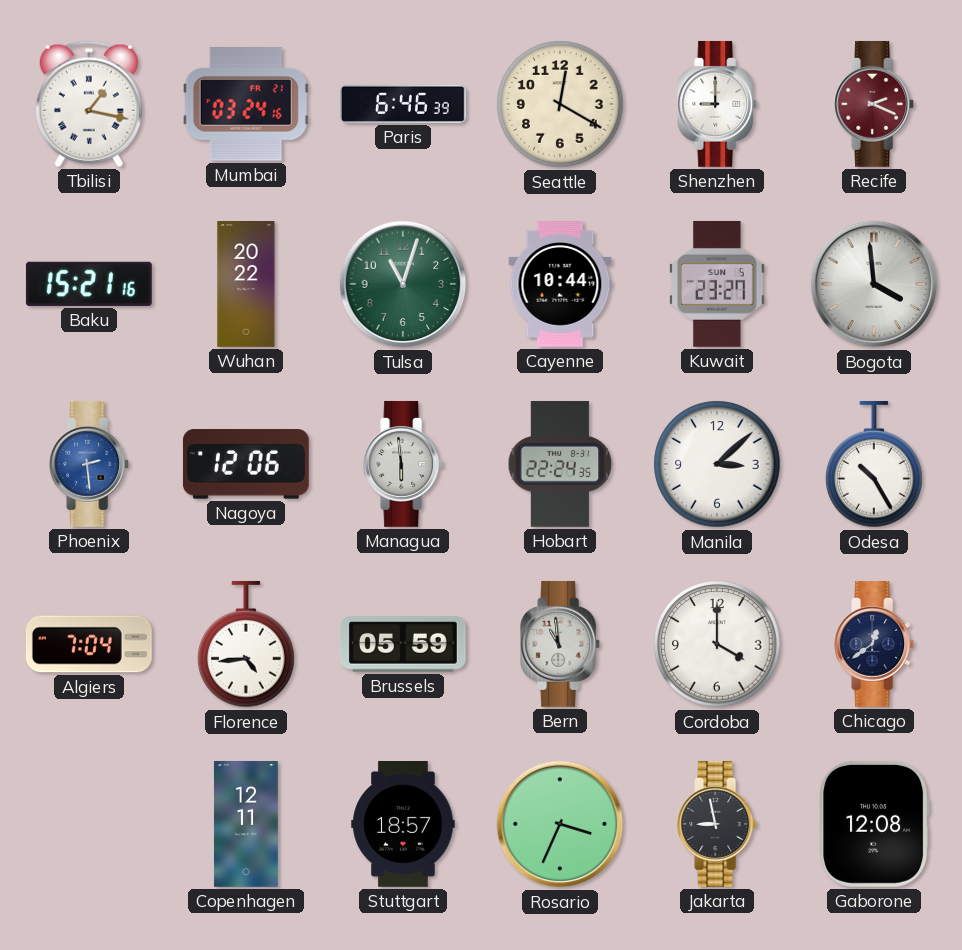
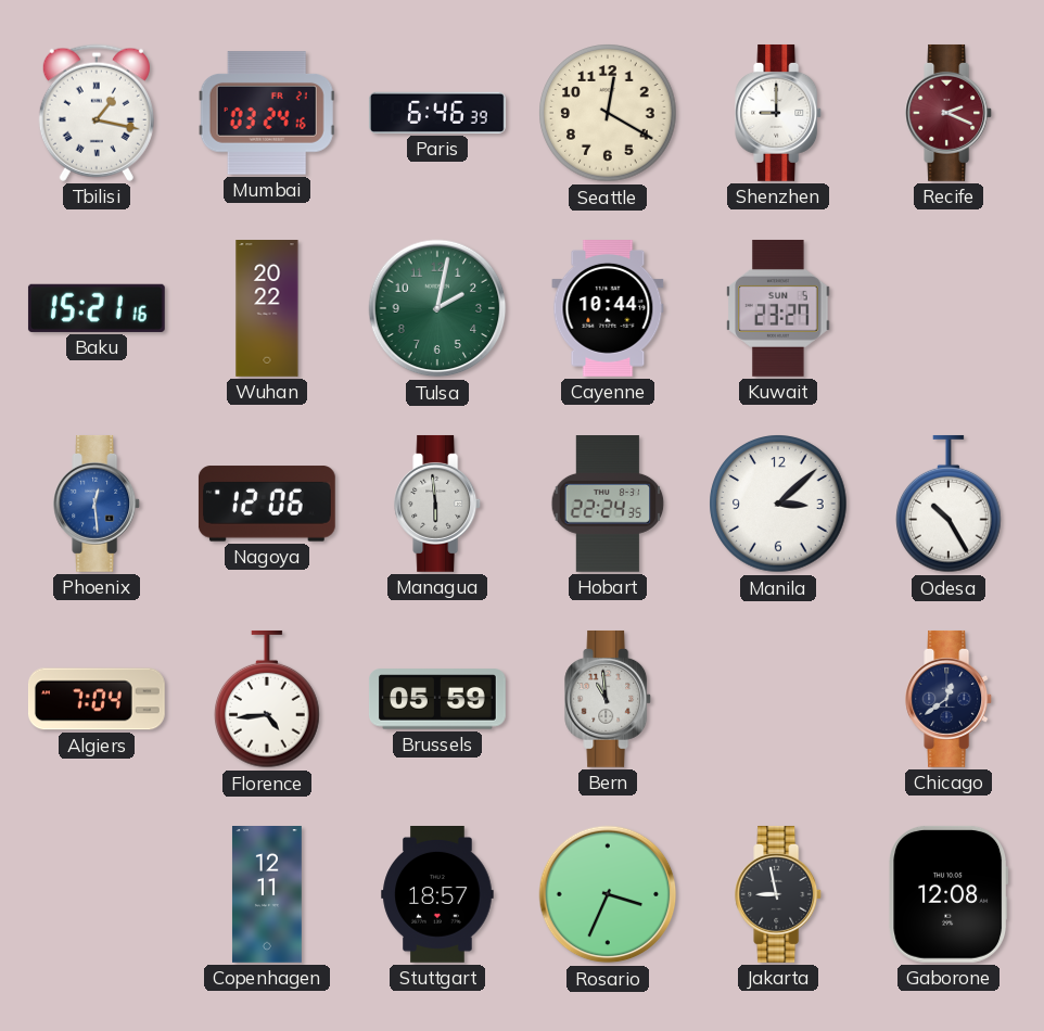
Tulsa: 11:03 -> 2:02
Bogota: 3:59 -> none
Phoenix: 2:29 -> 12:29
Cordoba: 4:00 -> none
